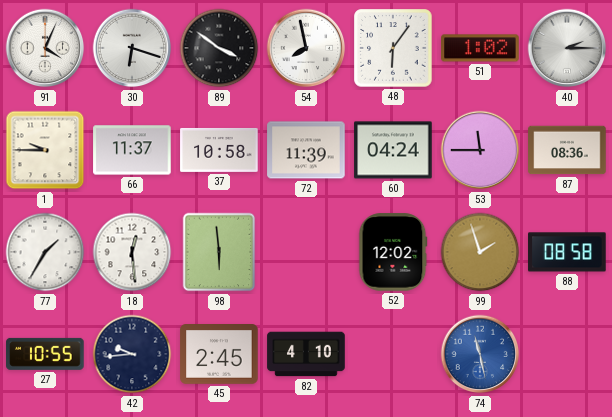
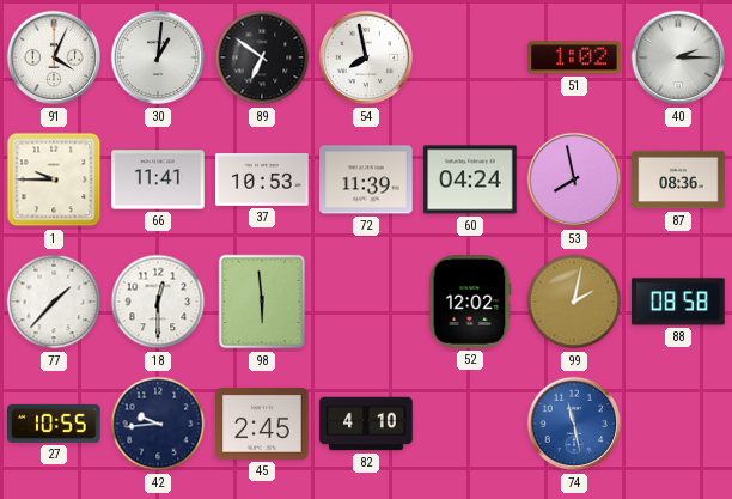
30: 6:18 -> 1:01
89: 3:51 -> 6:51
48: 6:06 -> none
66: 11:37 -> 11:41
37: 10:58 -> 10:53
53: 11:45 -> 7:58
77: 1:35 -> 1:37
18: 12:29 -> 12:30
99: 1:57 -> 2:02
